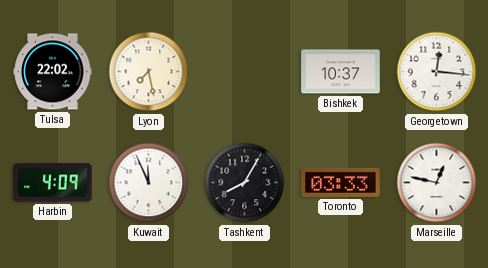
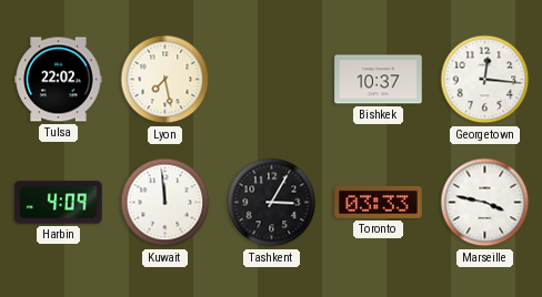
Kuwait: 11:56 -> 11:59
Tashkent: 8:05 -> 3:05
Marseille: 12:47 -> 3:47
